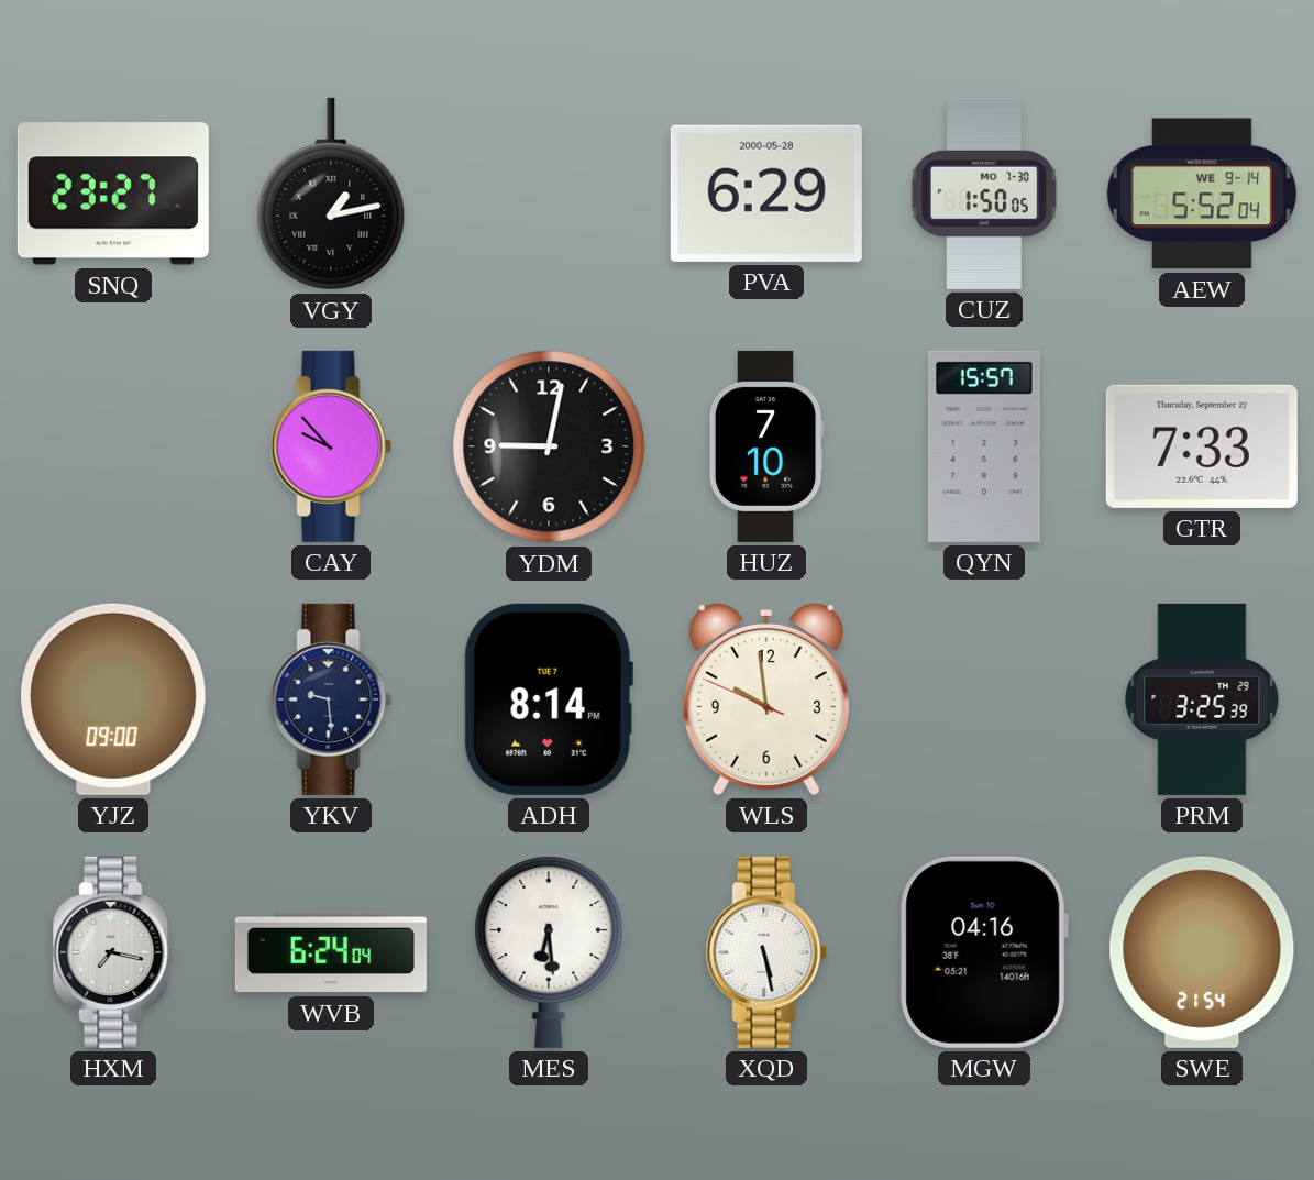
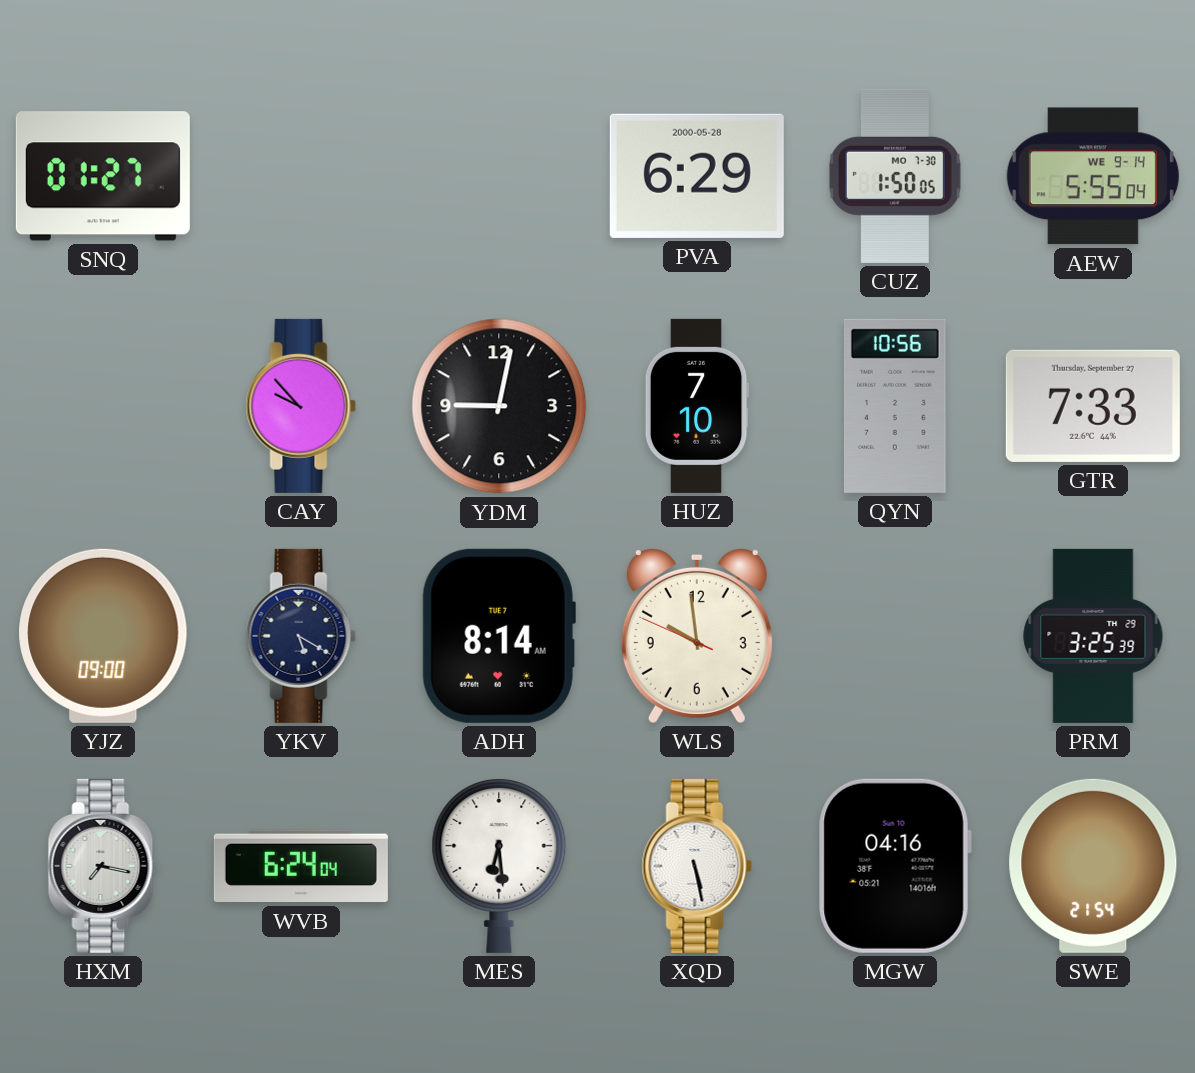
SNQ: 23:27 -> 01:27
VGY: 1:13 -> none
AEW: 5:52 -> 5:55
QYN: 15:57 -> 10:56
YKV: 9:29 -> 5:20
ADH: 8:14 PM -> 8:14 AM
